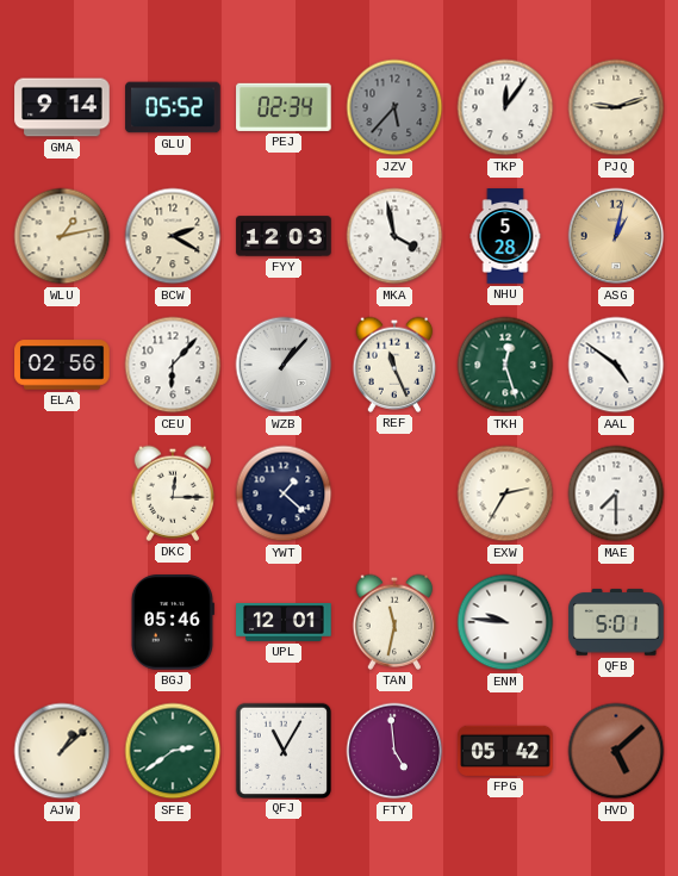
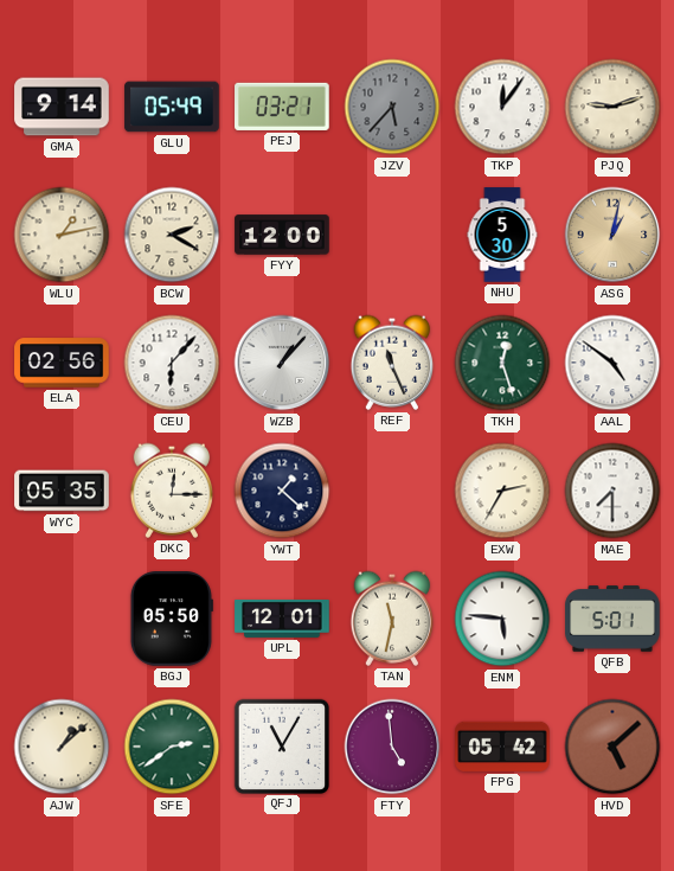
GLU: 05:52 -> 05:49
PEJ: 02:34 -> 03:21
FYY: 12:03 -> 12:00
MKA: 3:58 -> none
NHU: 5:28 -> 5:30
WYC: none -> 05:35
BGJ: 05:46 -> 05:50
ENM: 9:46 -> 5:46
